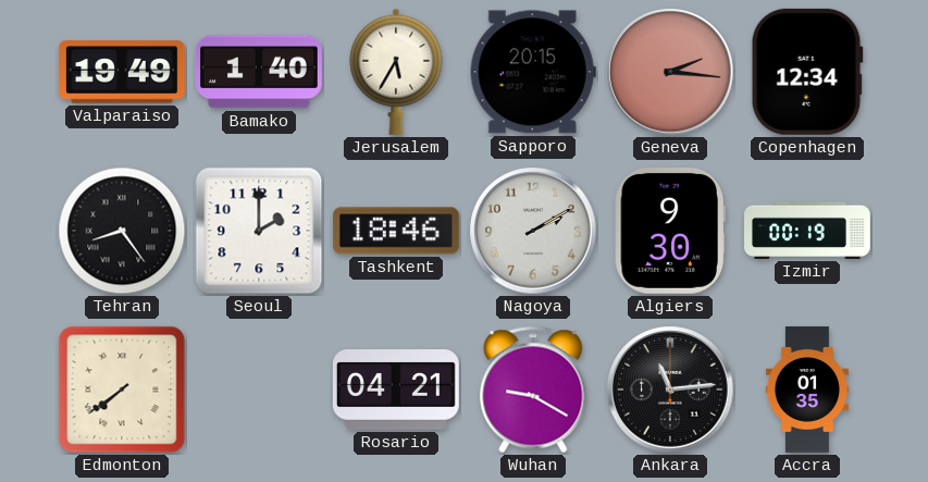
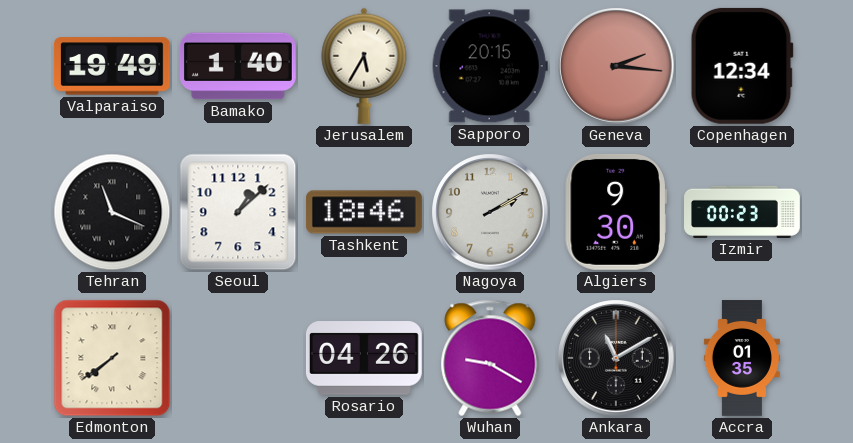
Tehran: 8:24 -> 11:19
Seoul: 2:00 -> 1:08
Izmir: 00:19 -> 00:23
Rosario: 04:21 -> 04:26
Ankara: 11:14 -> 11:10
